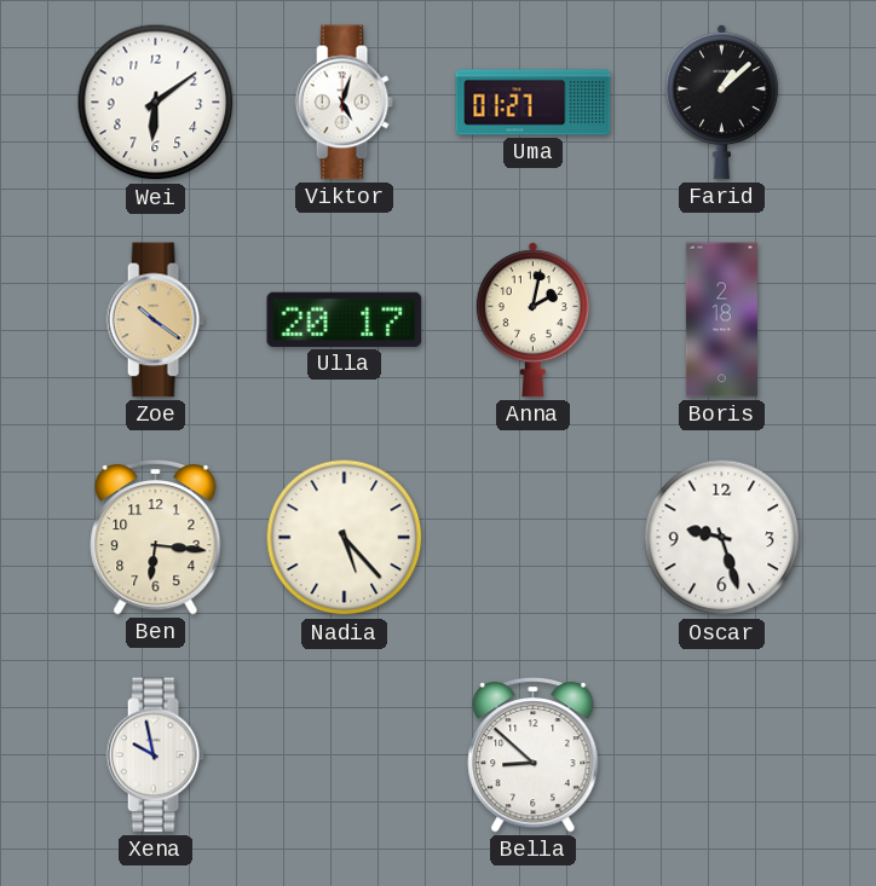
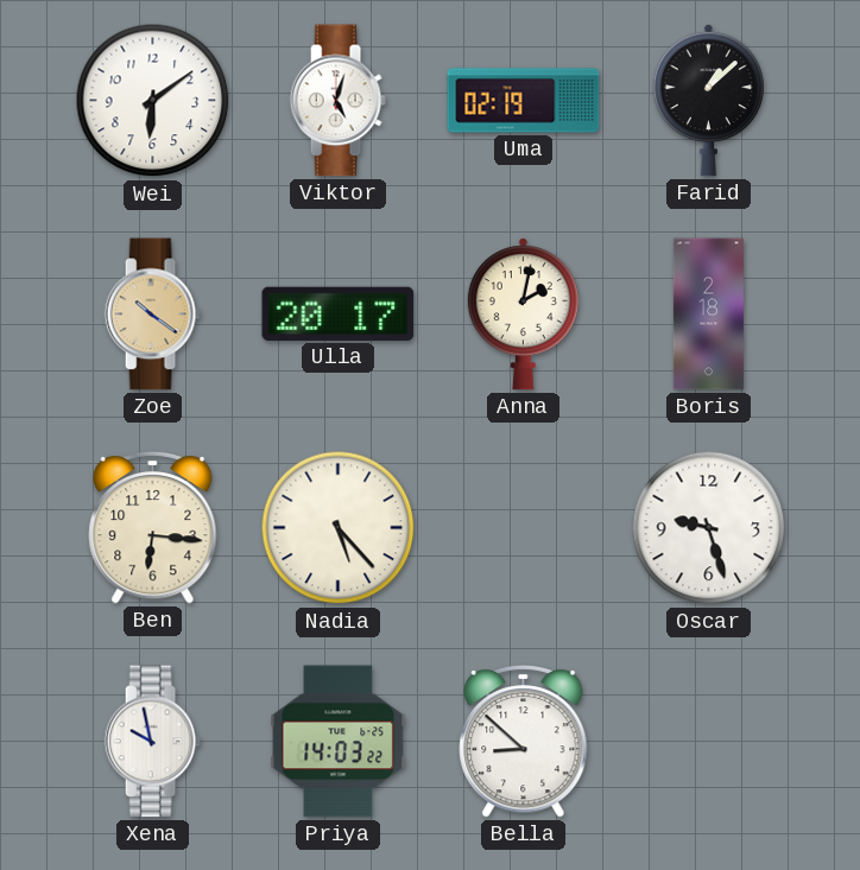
Uma: 01:27 -> 02:19
Priya: none -> 14:03
